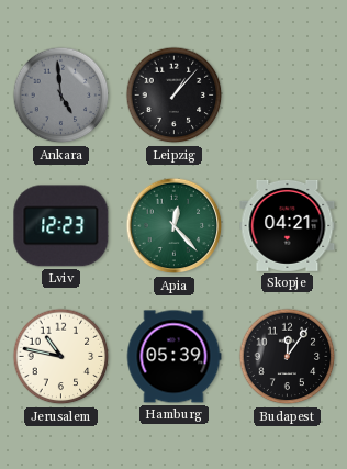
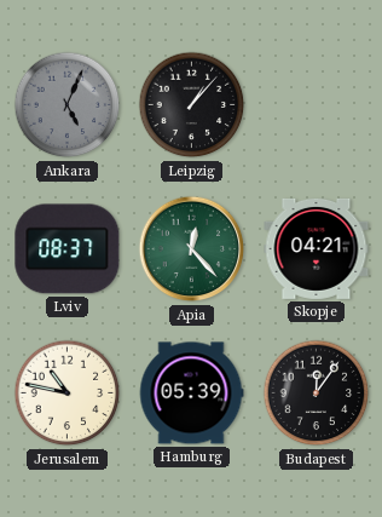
Ankara: 4:59 -> 5:04
Lviv: 12:23 -> 08:37
